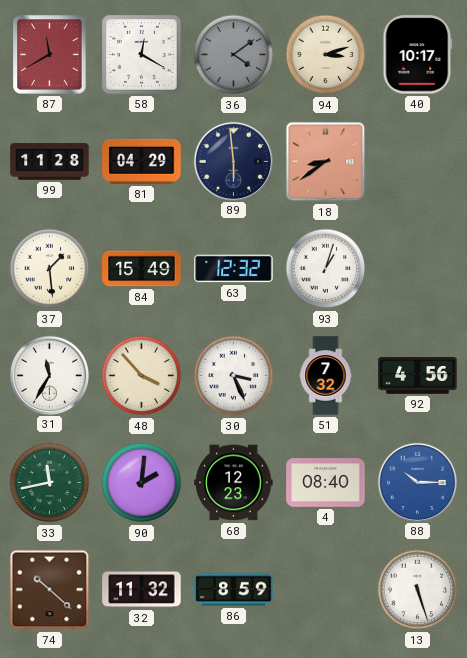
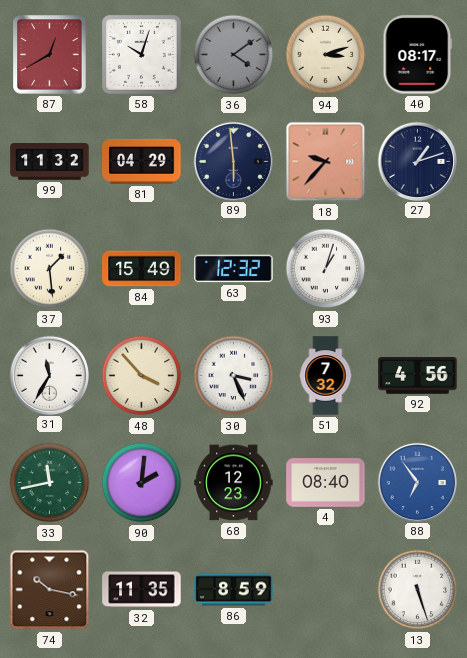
87: 11:40 -> 12:40
58: 12:20 -> 10:03
40: 10:17 -> 08:17
99: 11:28 -> 11:32
18: 8:39 -> 9:37
27: none -> 1:12
88: 10:15 -> 6:54
74: 10:22 -> 10:17
32: 11:32 -> 11:35
